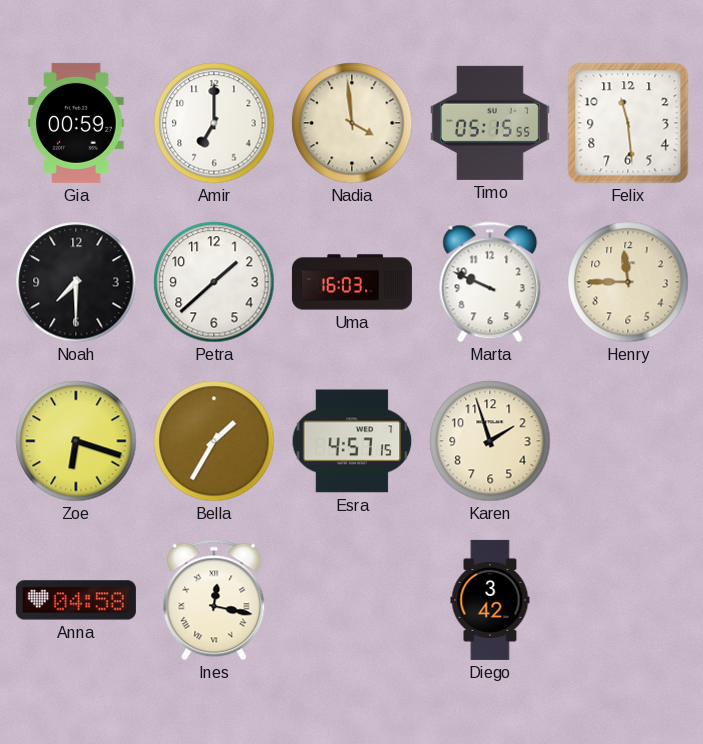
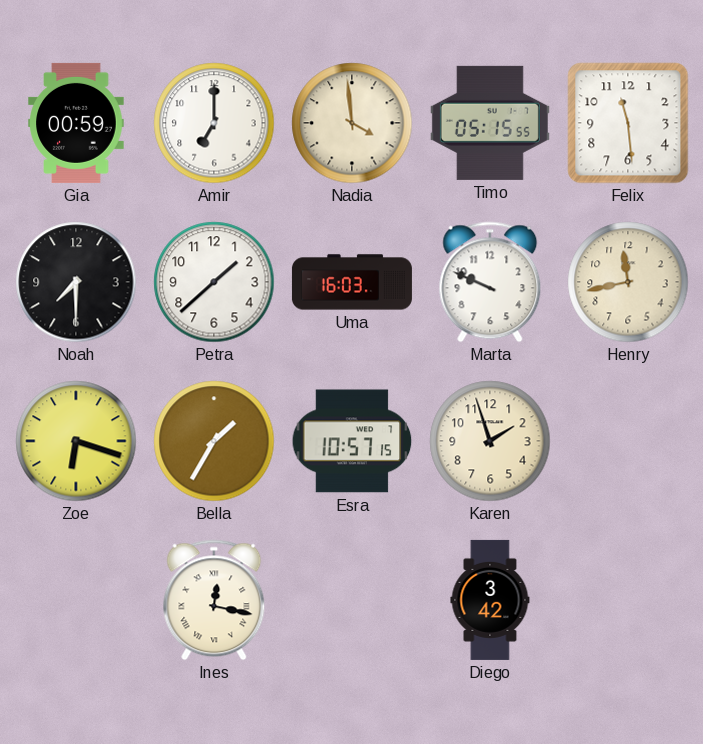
Henry: 11:45 -> 11:43
Esra: 4:57 -> 10:57
Anna: 04:58 -> none
